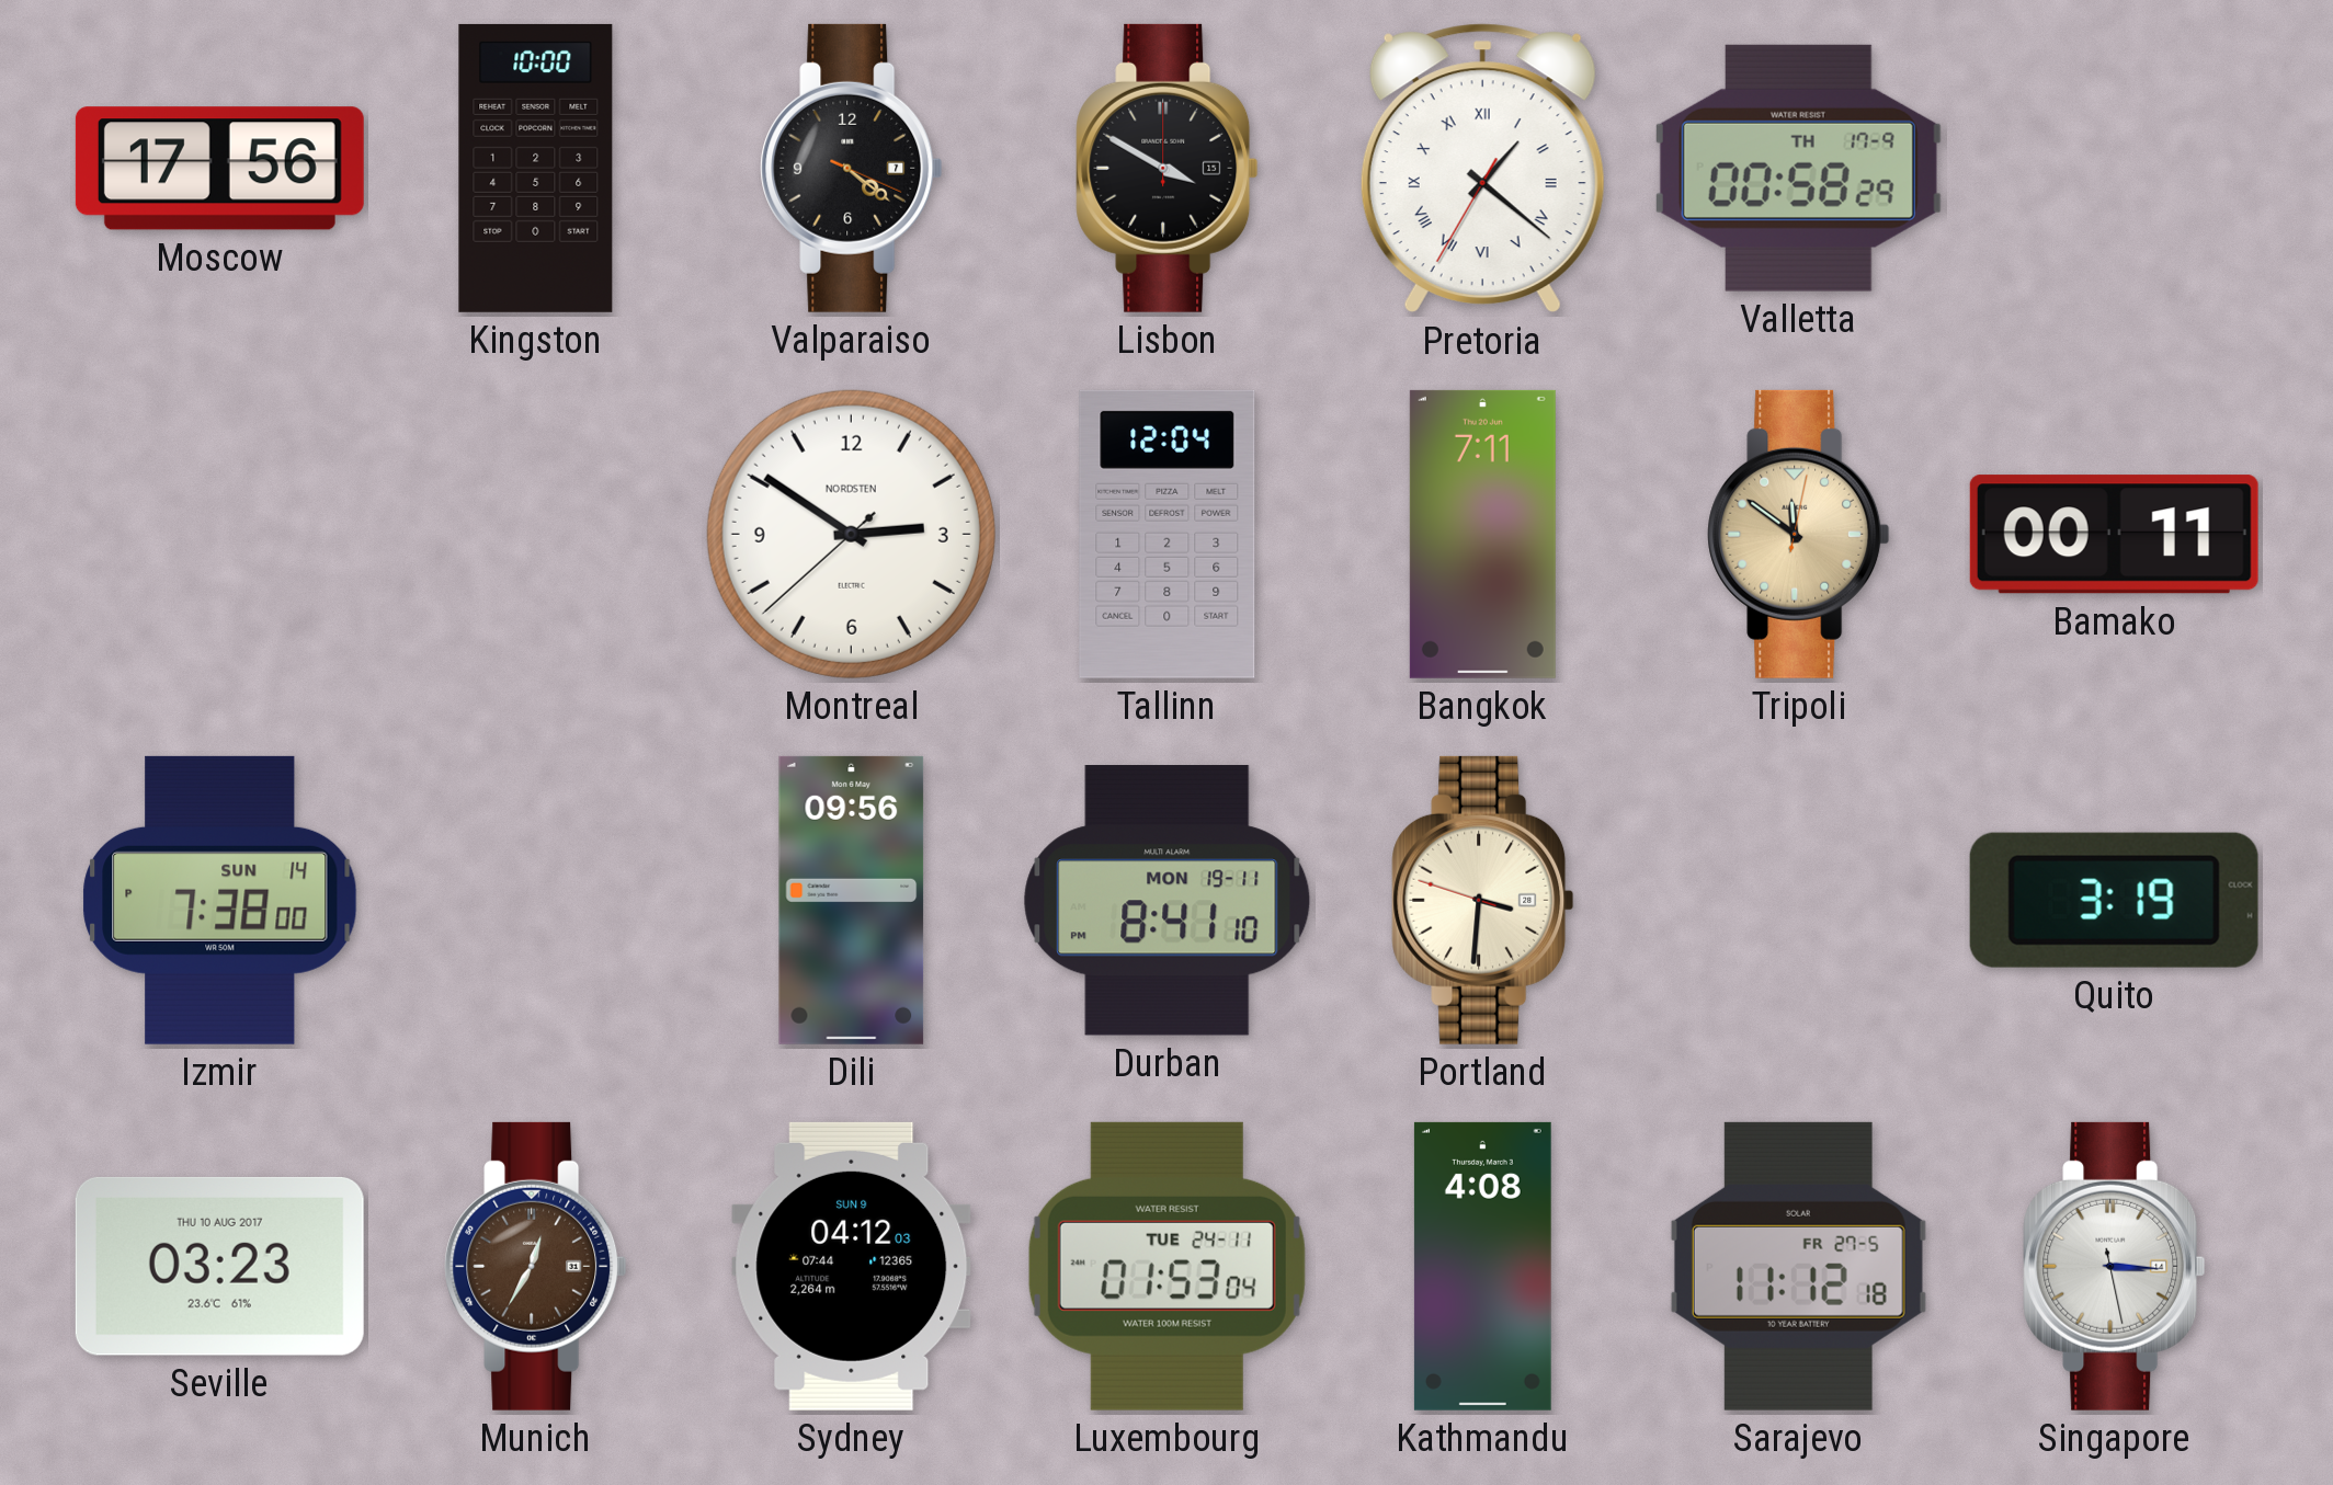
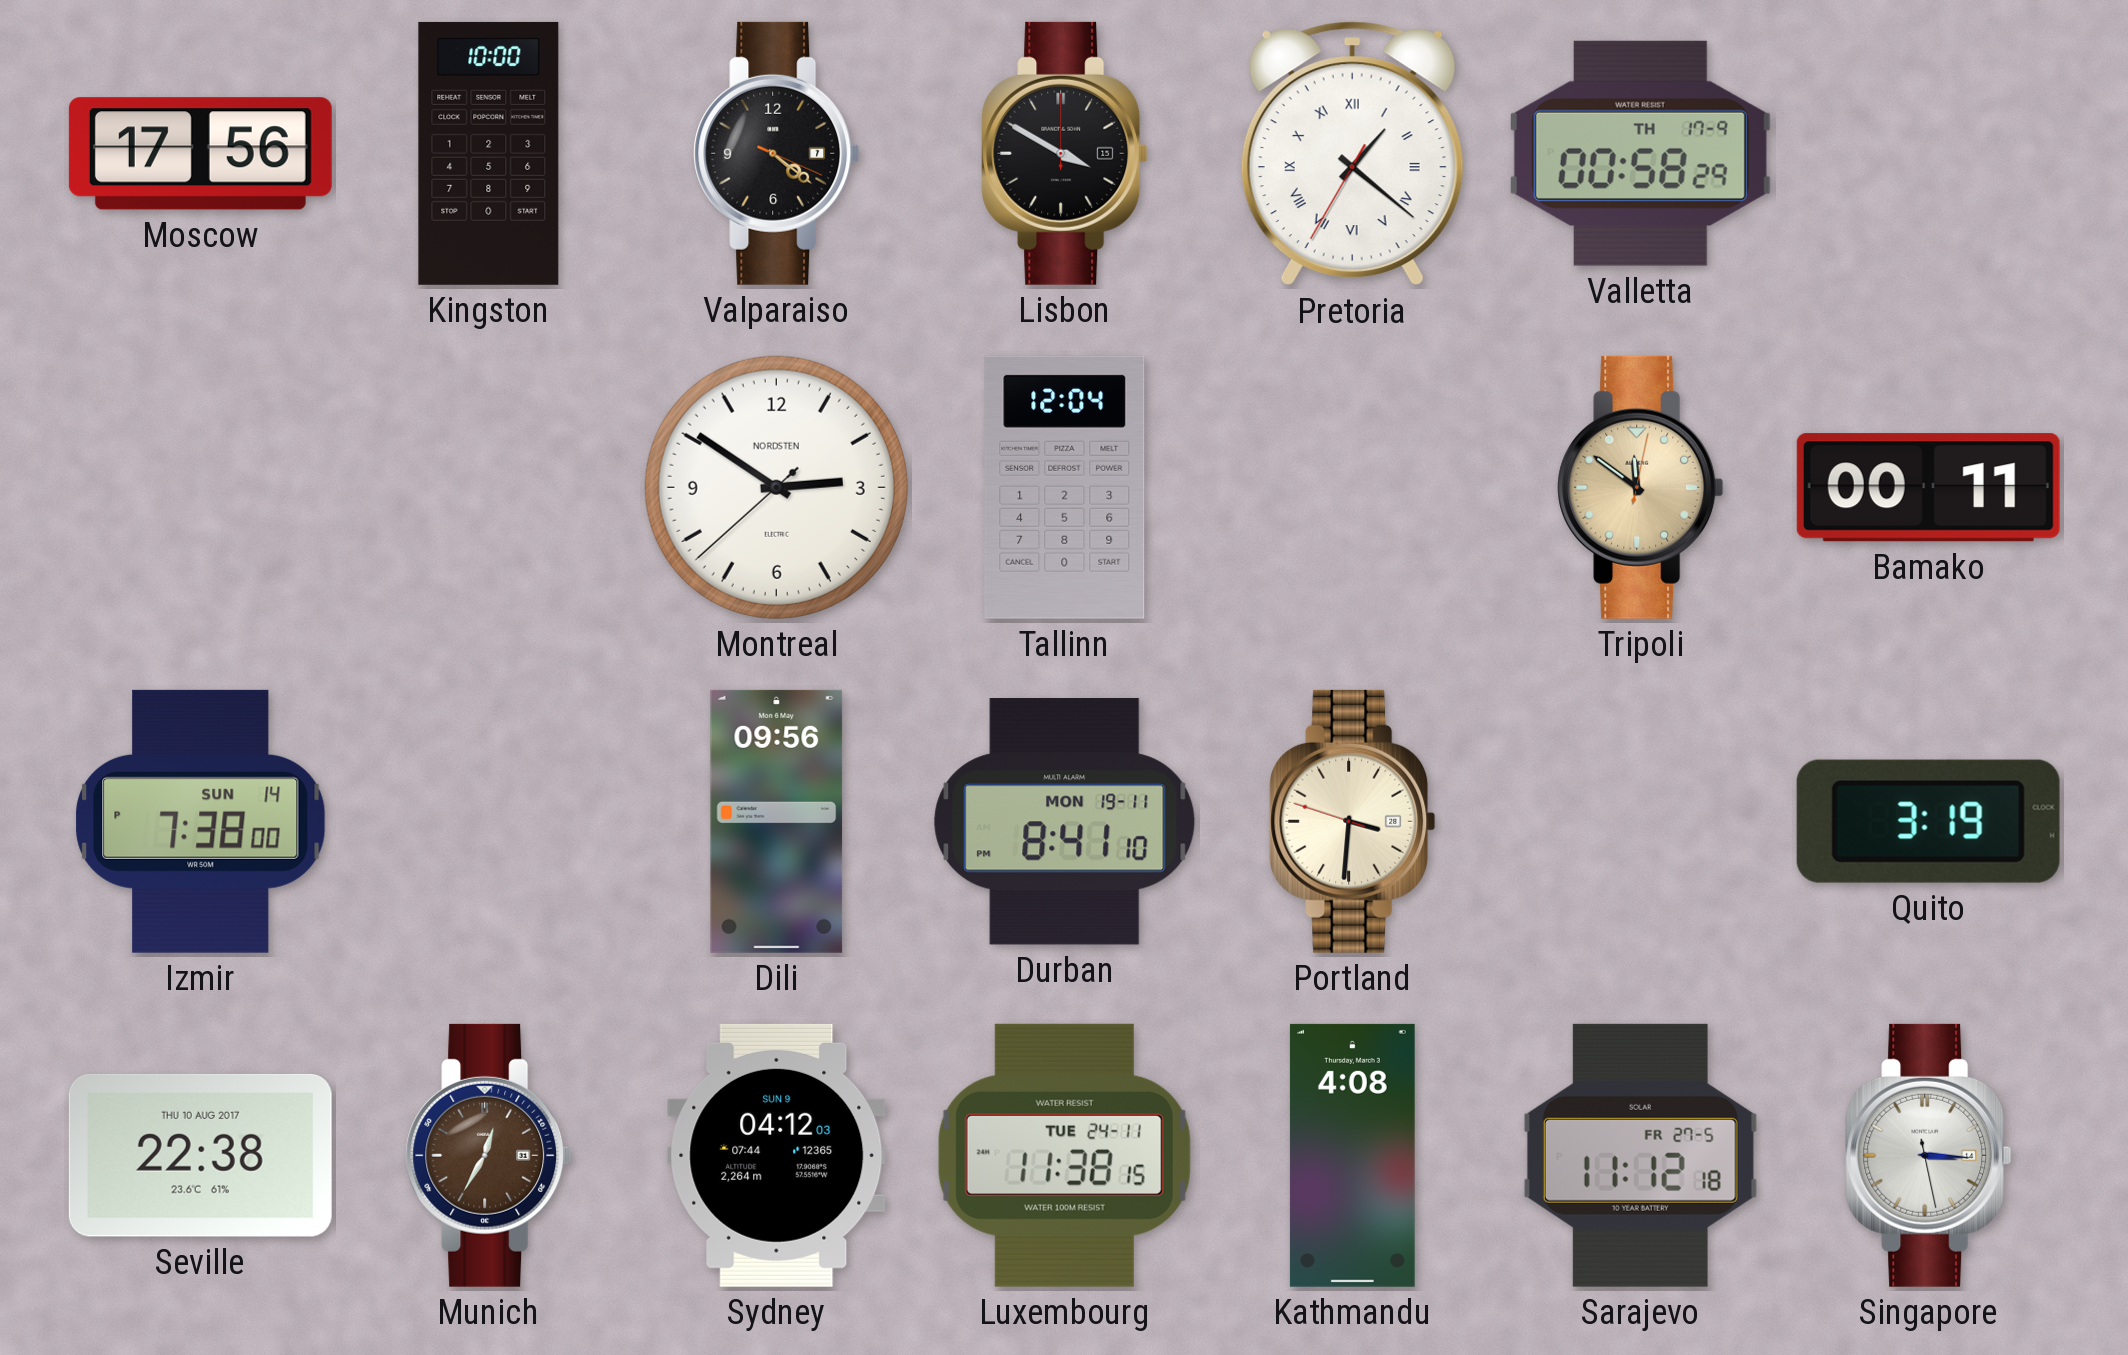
Bangkok: 7:11 -> none
Seville: 03:23 -> 22:38
Luxembourg: 01:53 -> 11:38
